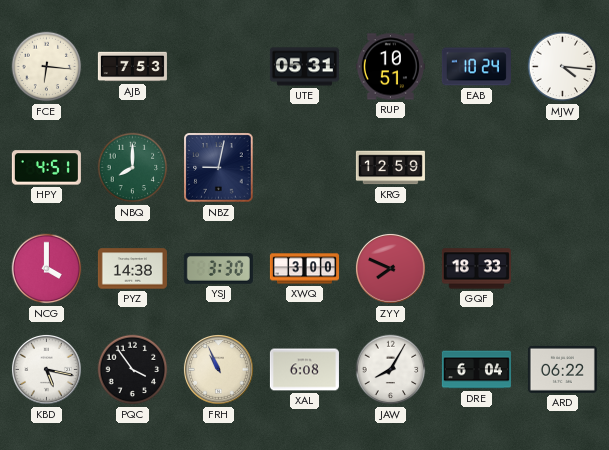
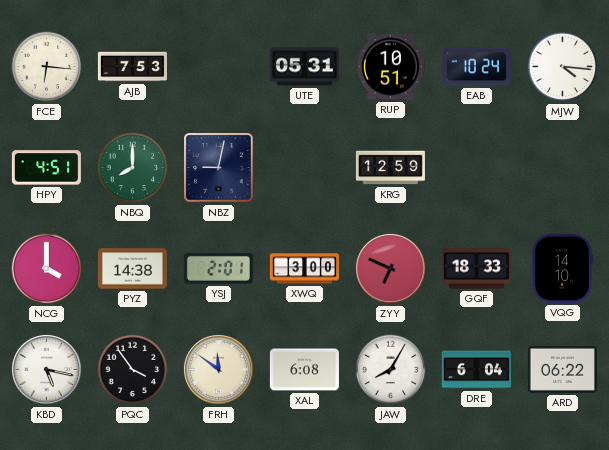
YSJ: 3:30 -> 2:01
ZYY: 7:49 -> 6:49
VQG: none -> 14:10
FRH: 10:56 -> 11:51
